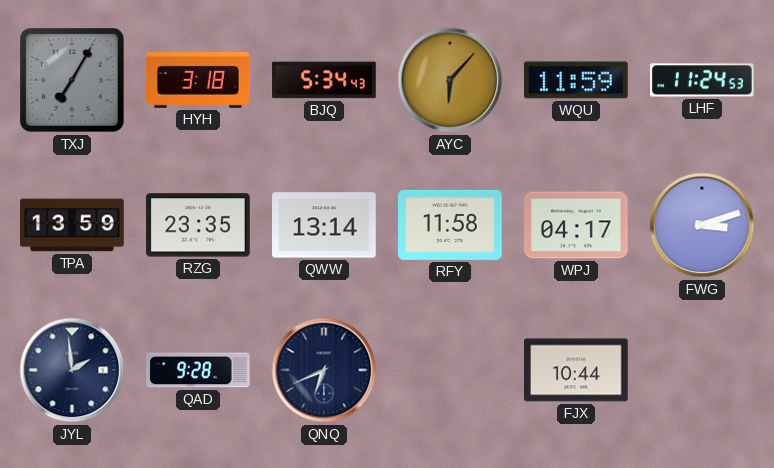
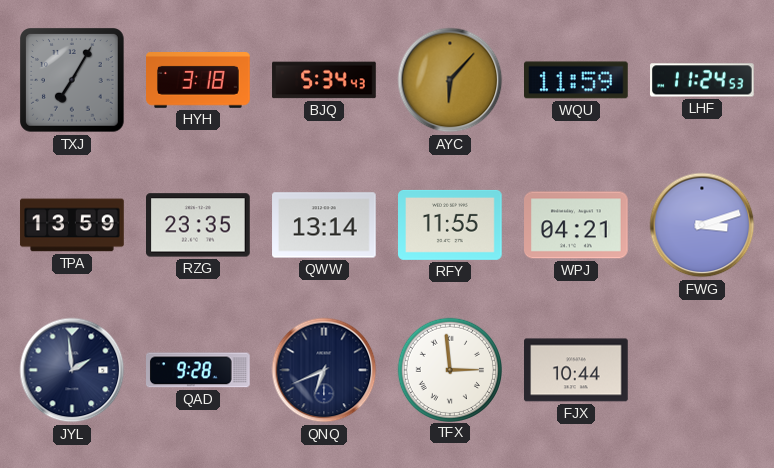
RFY: 11:58 -> 11:55
WPJ: 04:17 -> 04:21
TFX: none -> 2:59
